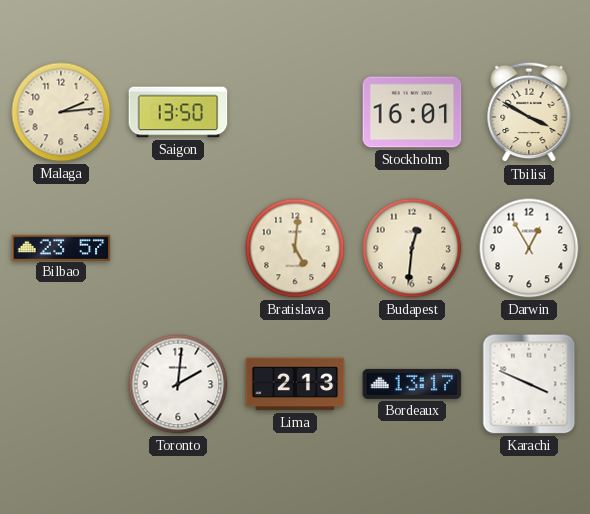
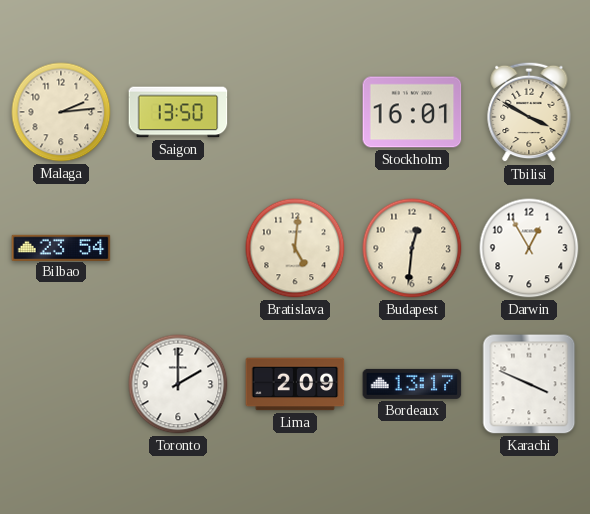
Bilbao: 23:57 -> 23:54
Toronto: 2:01 -> 2:00
Lima: 2:13 -> 2:09
